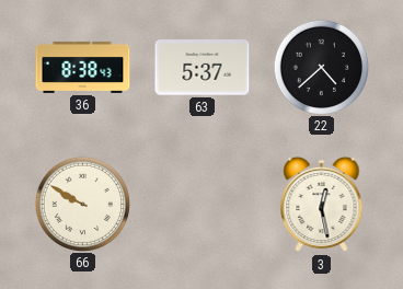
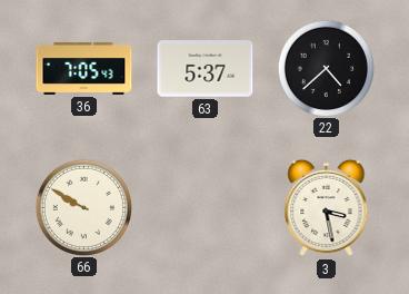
36: 8:38 -> 7:05
3: 12:28 -> 3:28
